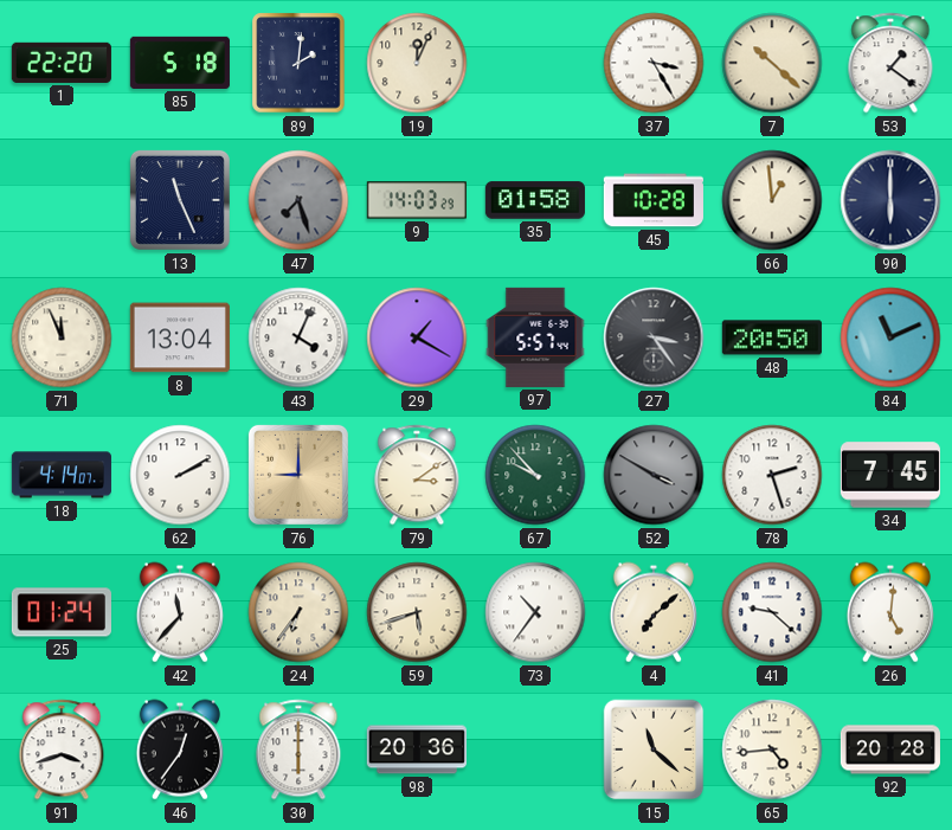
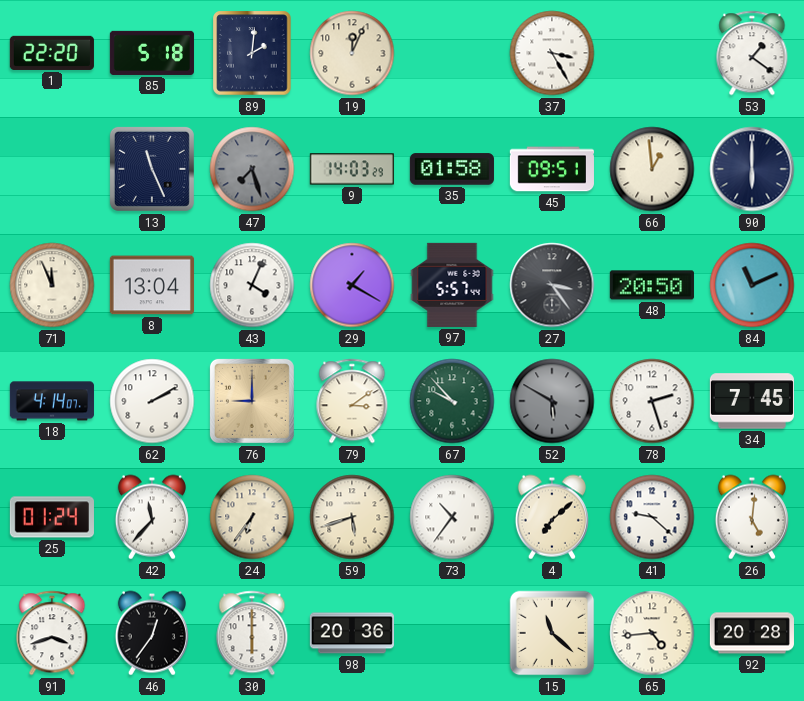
7: 10:22 -> none
45: 10:28 -> 09:51
52: 3:50 -> 5:50
